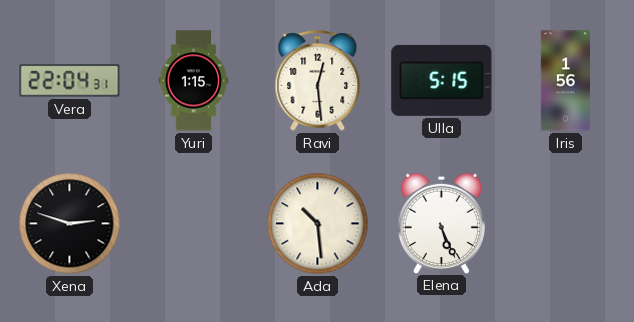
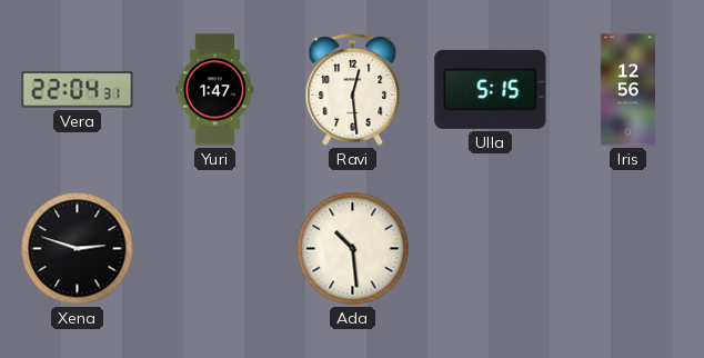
Yuri: 1:15 -> 1:47
Iris: 1:56 -> 12:56
Elena: 5:26 -> none
